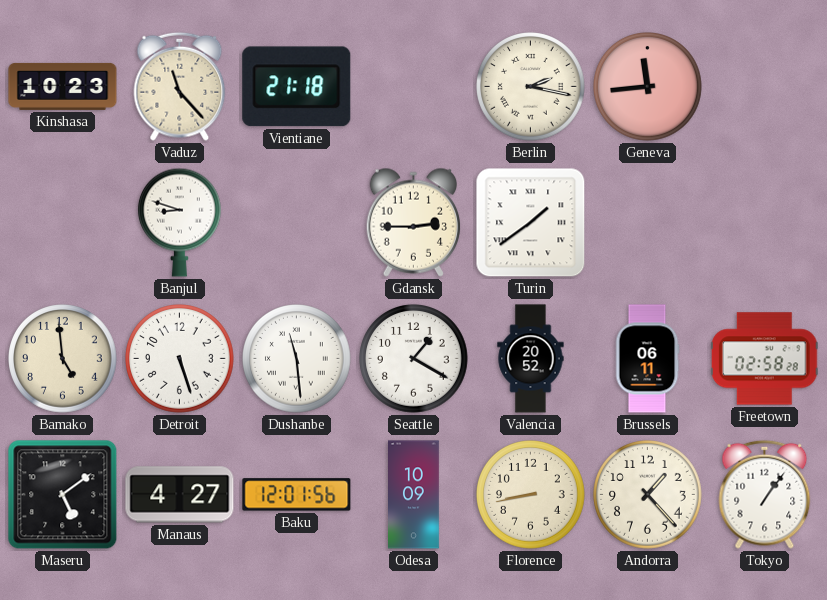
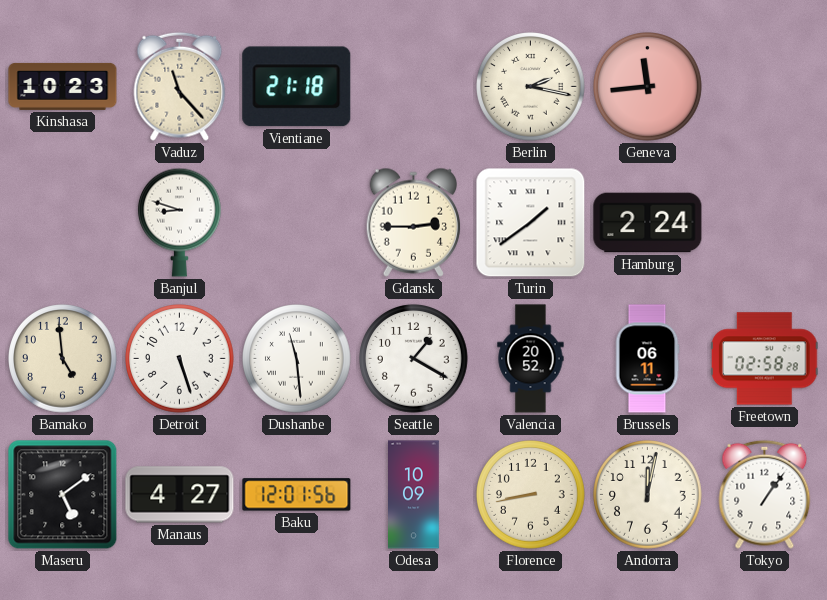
Hamburg: none -> 2:24
Andorra: 1:23 -> 12:02
